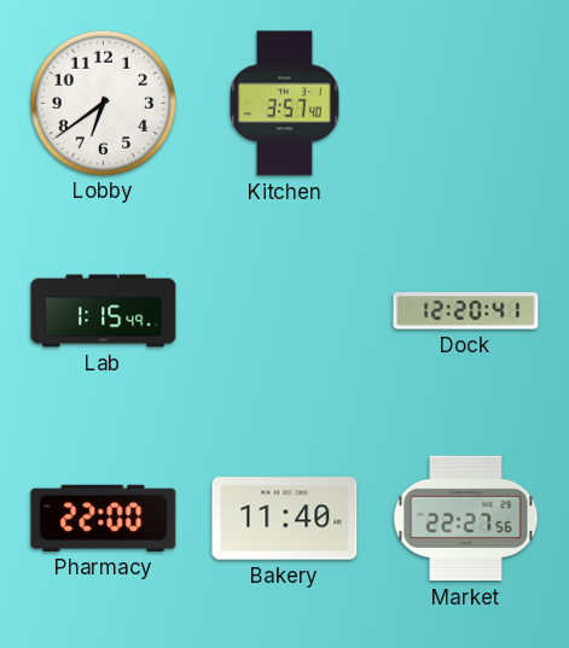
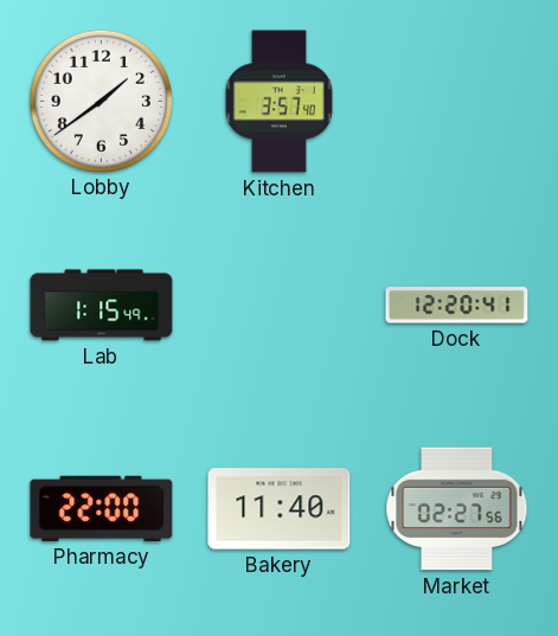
Lobby: 6:39 -> 1:39
Market: 22:27 -> 02:27
